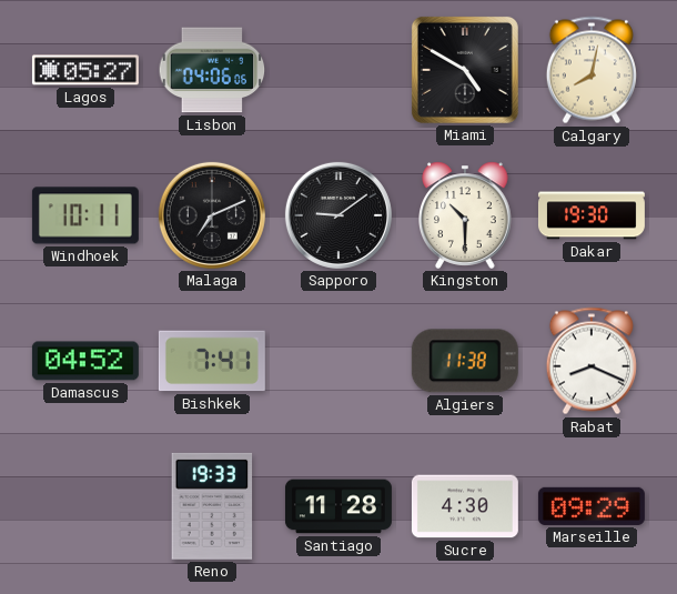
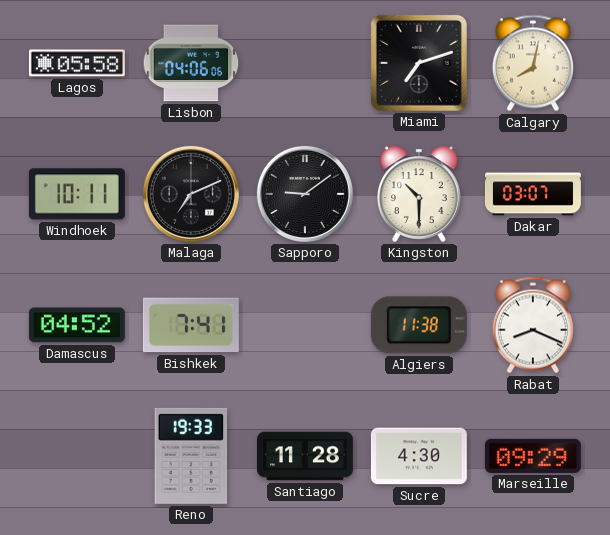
Lagos: 05:27 -> 05:58
Miami: 4:50 -> 7:12
Dakar: 19:30 -> 03:07
